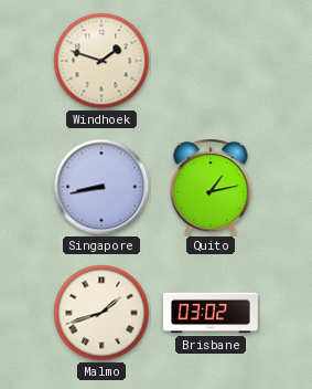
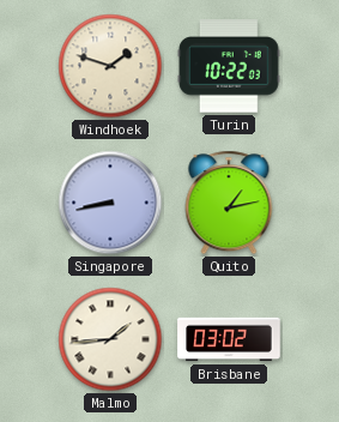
Turin: none -> 10:22
Malmo: 1:42 -> 1:44
